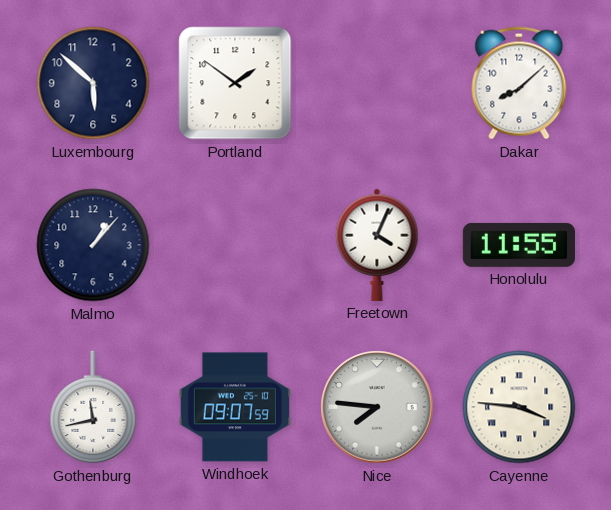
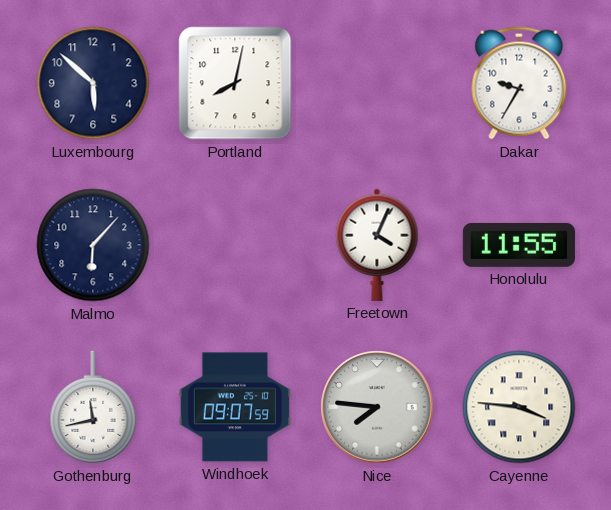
Portland: 1:51 -> 8:02
Dakar: 8:08 -> 9:35
Malmo: 1:07 -> 6:07
